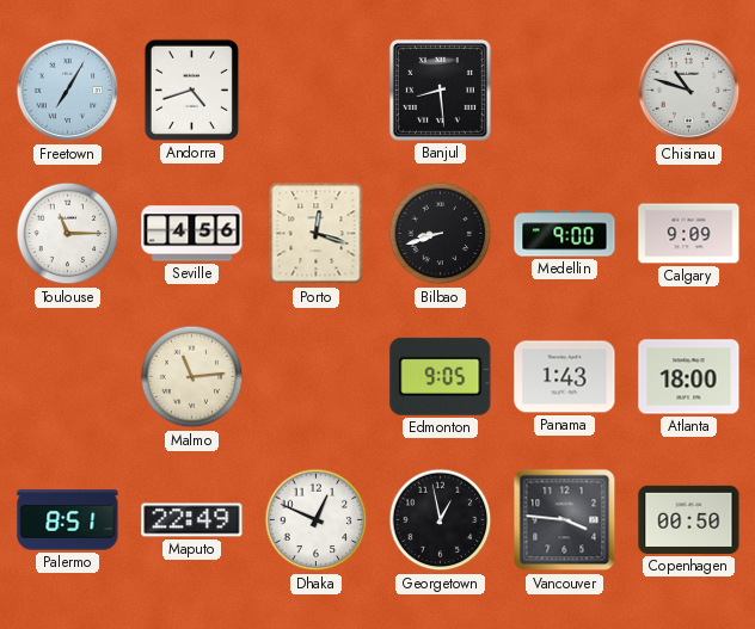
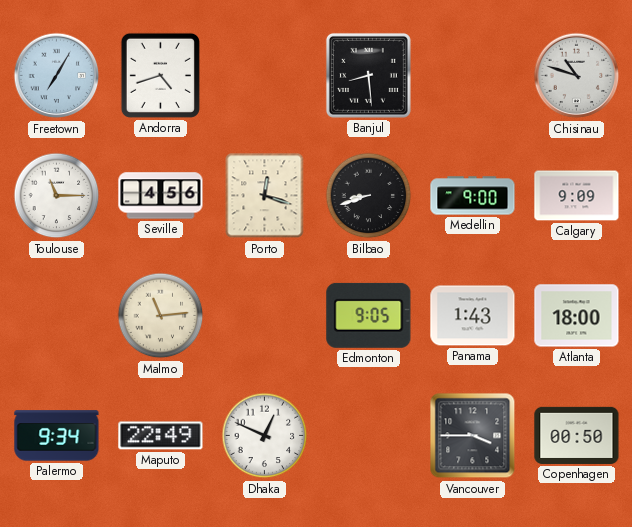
Palermo: 8:51 -> 9:34
Georgetown: 12:58 -> none
Vancouver: 3:46 -> 3:45
